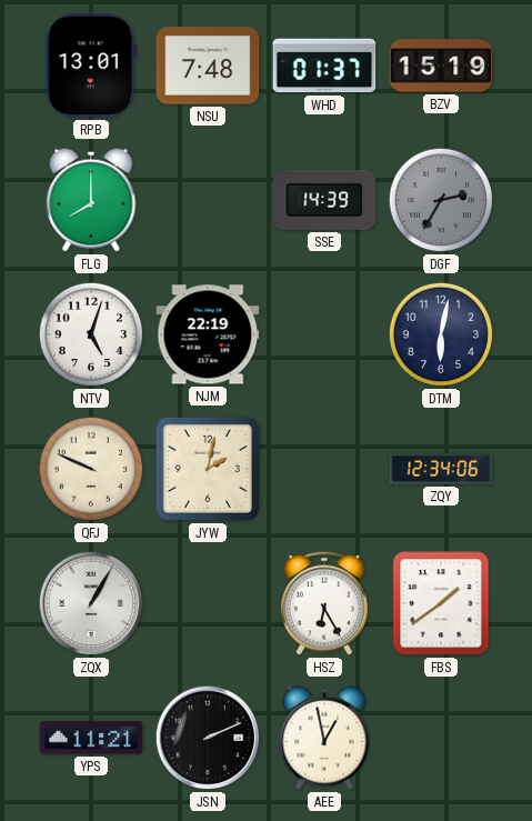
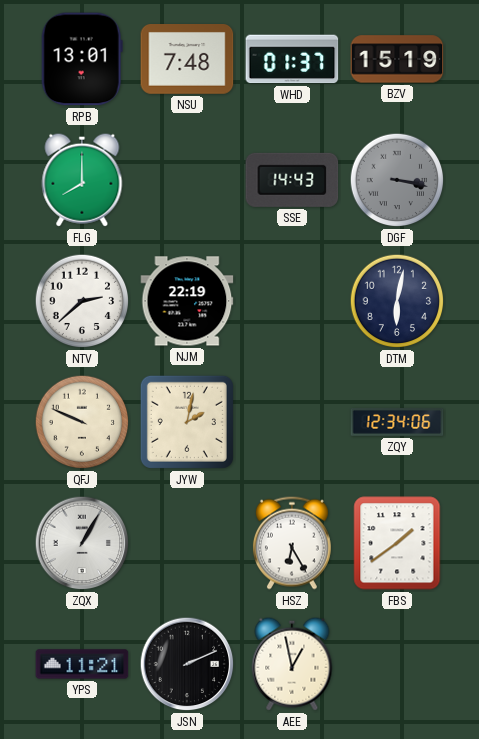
SSE: 14:39 -> 14:43
DGF: 2:35 -> 3:17
NTV: 5:03 -> 2:38
